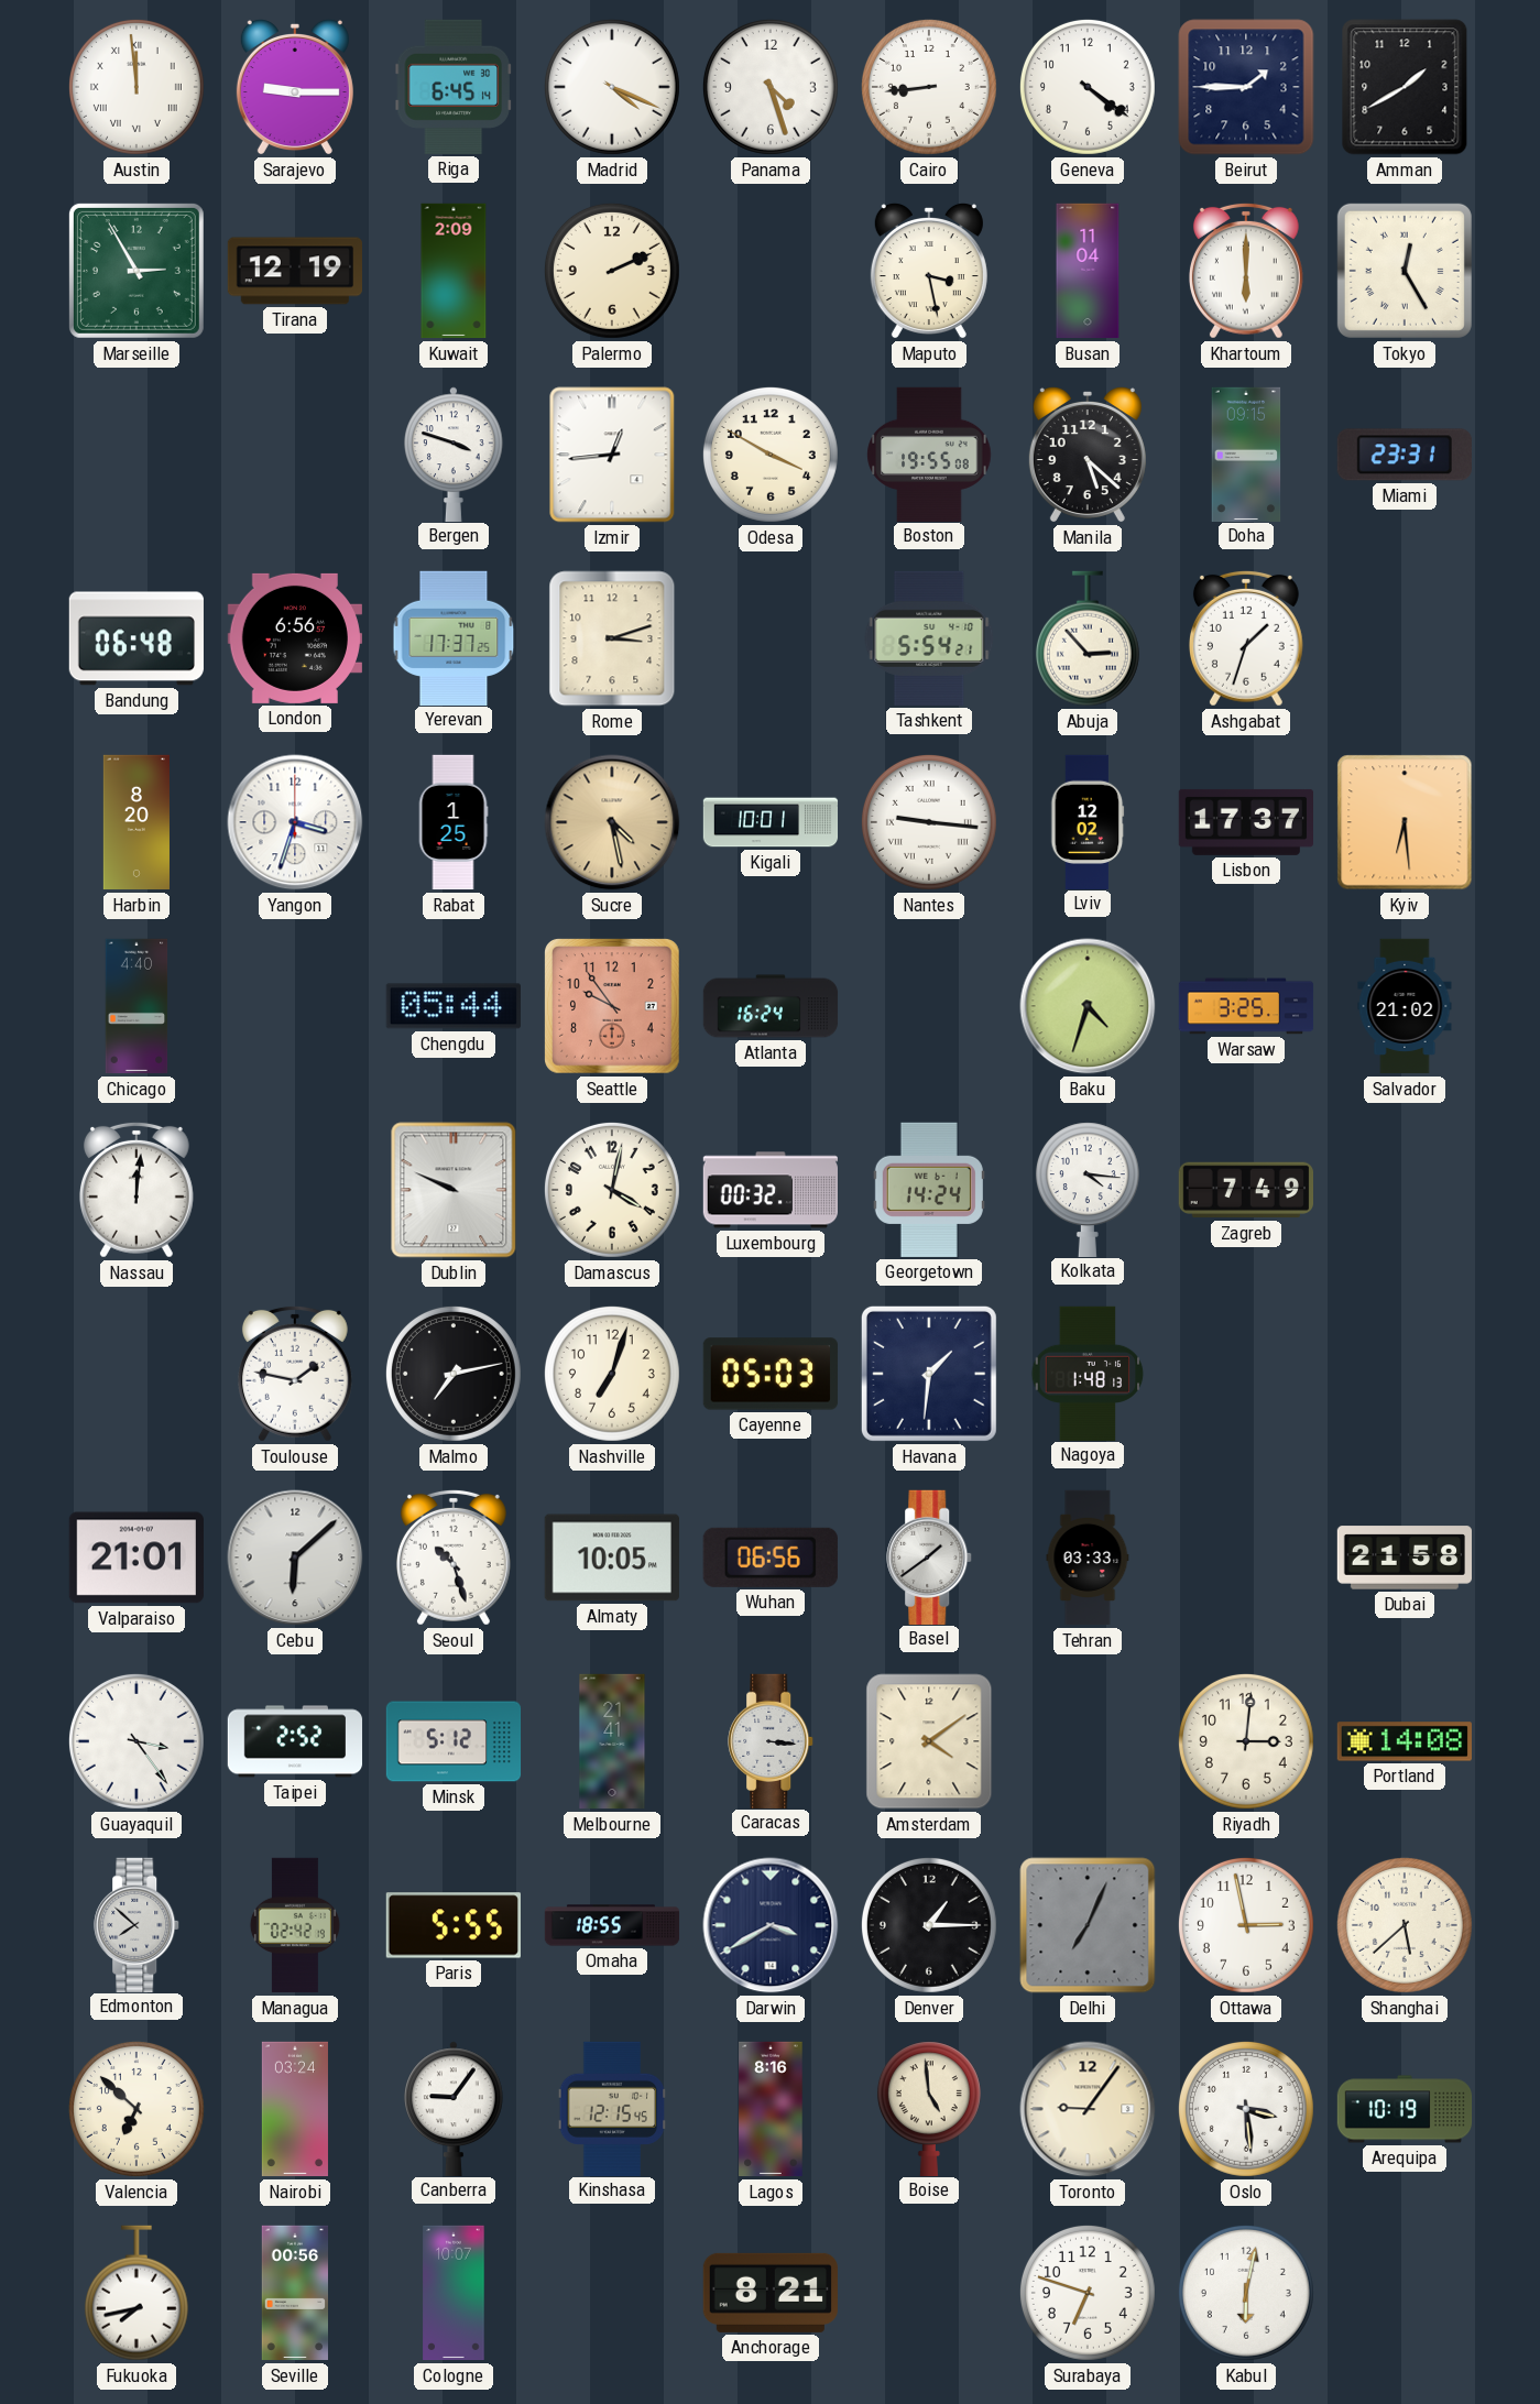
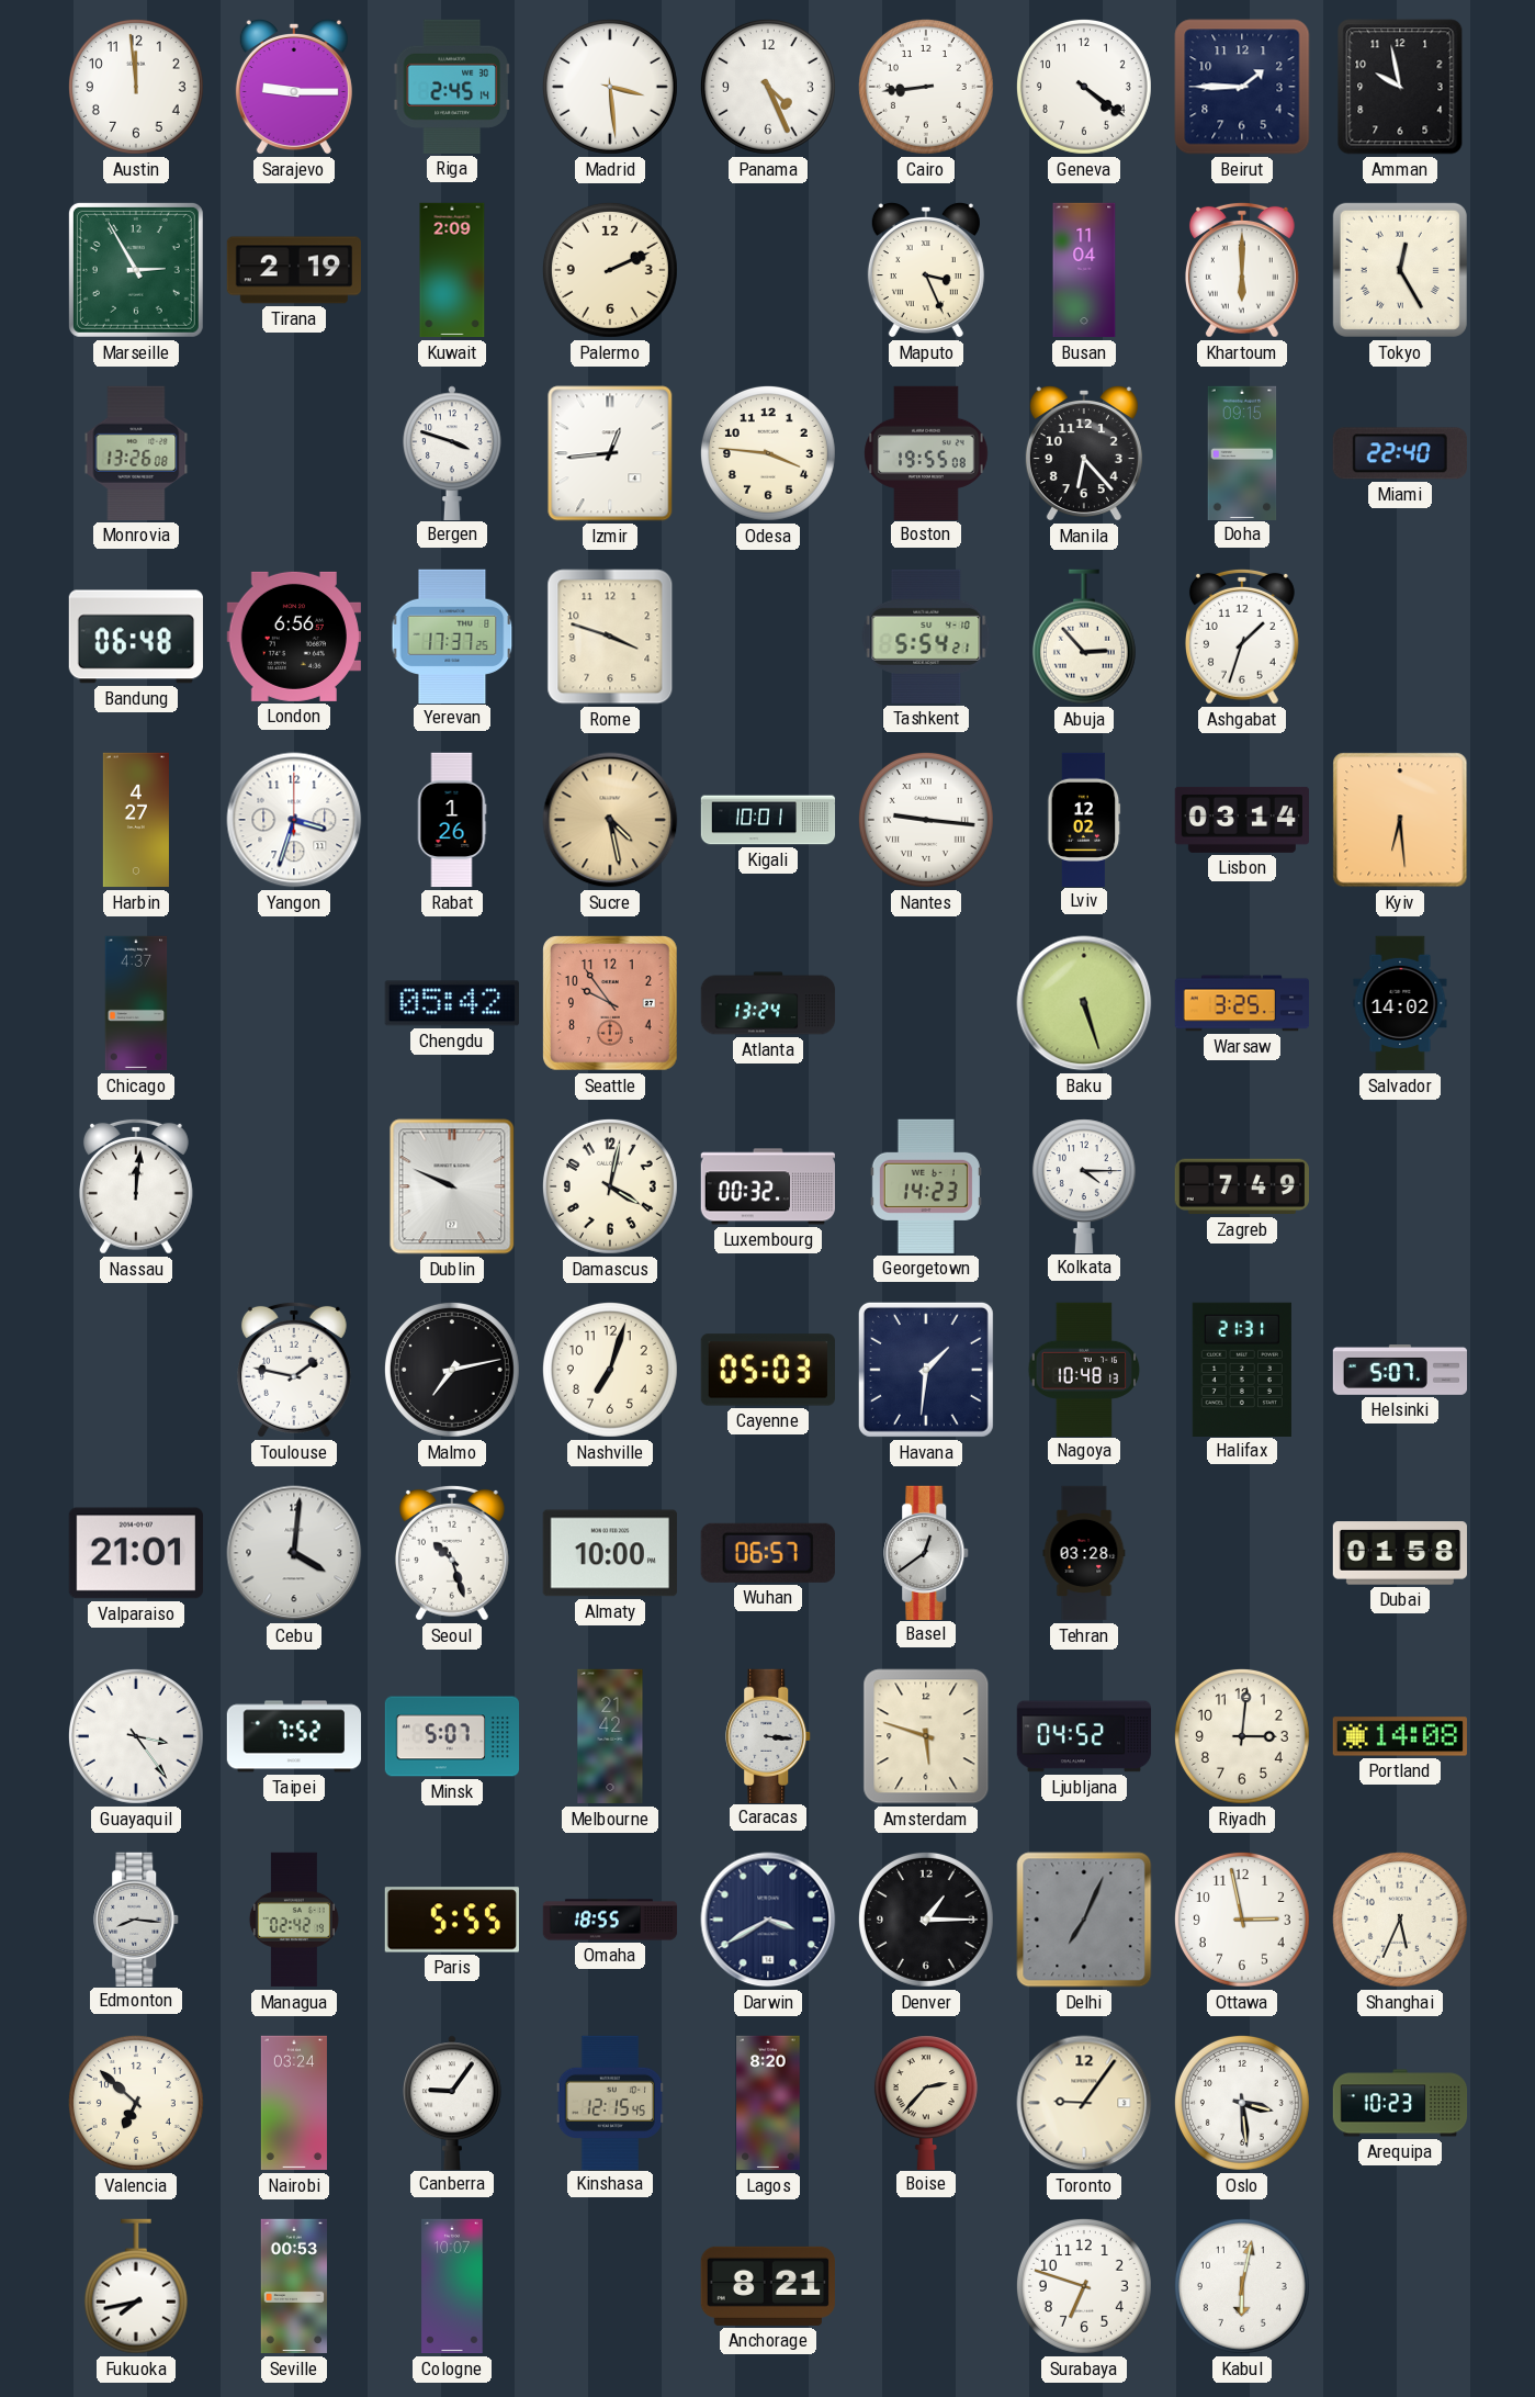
Austin numerals: Roman -> Arabic
Riga: 6:45 -> 2:45
Madrid: 4:19 -> 3:29
Panama: 4:27 -> 4:26
Amman: 1:40 -> 9:58
Tirana: 12:19 -> 2:19
Maputo: 3:28 -> 3:26
Monrovia: none -> 13:26
Odesa: 3:50 -> 3:46
Manila: 5:22 -> 6:23
Miami: 23:31 -> 22:40
Rome: 3:12 -> 3:48
Harbin: 8:20 -> 4:27
Rabat: 1:25 -> 1:26
Lisbon: 17:37 -> 03:14
Chicago: 4:40 -> 4:37
Chengdu: 05:44 -> 05:42
Atlanta: 16:24 -> 13:24
Baku: 4:33 -> 5:27
Salvador: 21:02 -> 14:02
Georgetown: 14:24 -> 14:23
Kolkata: 4:16 -> 4:15
Nagoya: 1:48 -> 10:48
Halifax: none -> 21:31
Helsinki: none -> 5:07
Cebu: 6:08 -> 4:01
Almaty: 10:05 -> 10:00
Wuhan: 06:56 -> 06:57
Basel: 1:39 -> 12:39
Tehran: 03:33 -> 03:28
Dubai: 21:58 -> 01:58
Taipei: 2:52 -> 7:52
Minsk: 5:12 -> 5:07
Melbourne: 21:41 -> 21:42
Amsterdam: 4:09 -> 5:48
Ljubljana: none -> 04:52
Edmonton: 7:52 -> 8:16
Shanghai: 5:38 -> 5:34
Lagos: 8:16 -> 8:20
Boise: 4:59 -> 2:37
Arequipa: 10:19 -> 10:23
Seville: 00:56 -> 00:53
